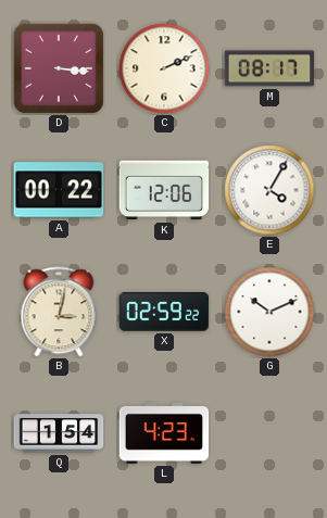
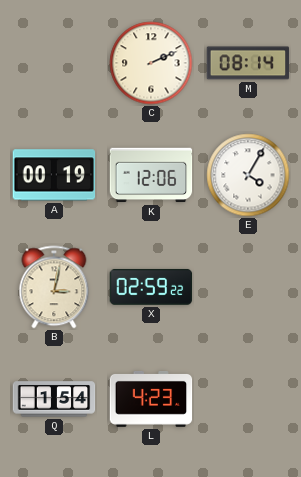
D: 3:16 -> none
M: 08:17 -> 08:14
A: 00:22 -> 00:19
G: 10:11 -> none
